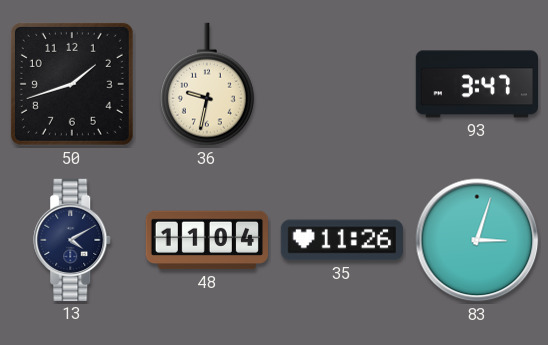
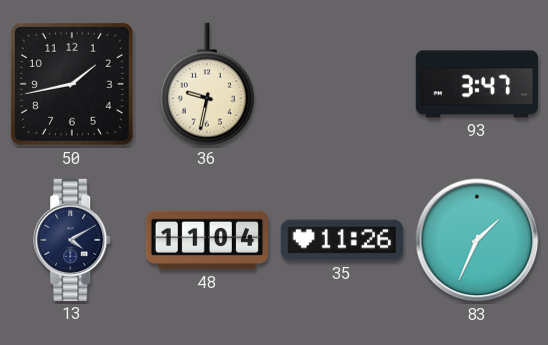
50: 1:42 -> 1:43
83: 3:03 -> 1:34
